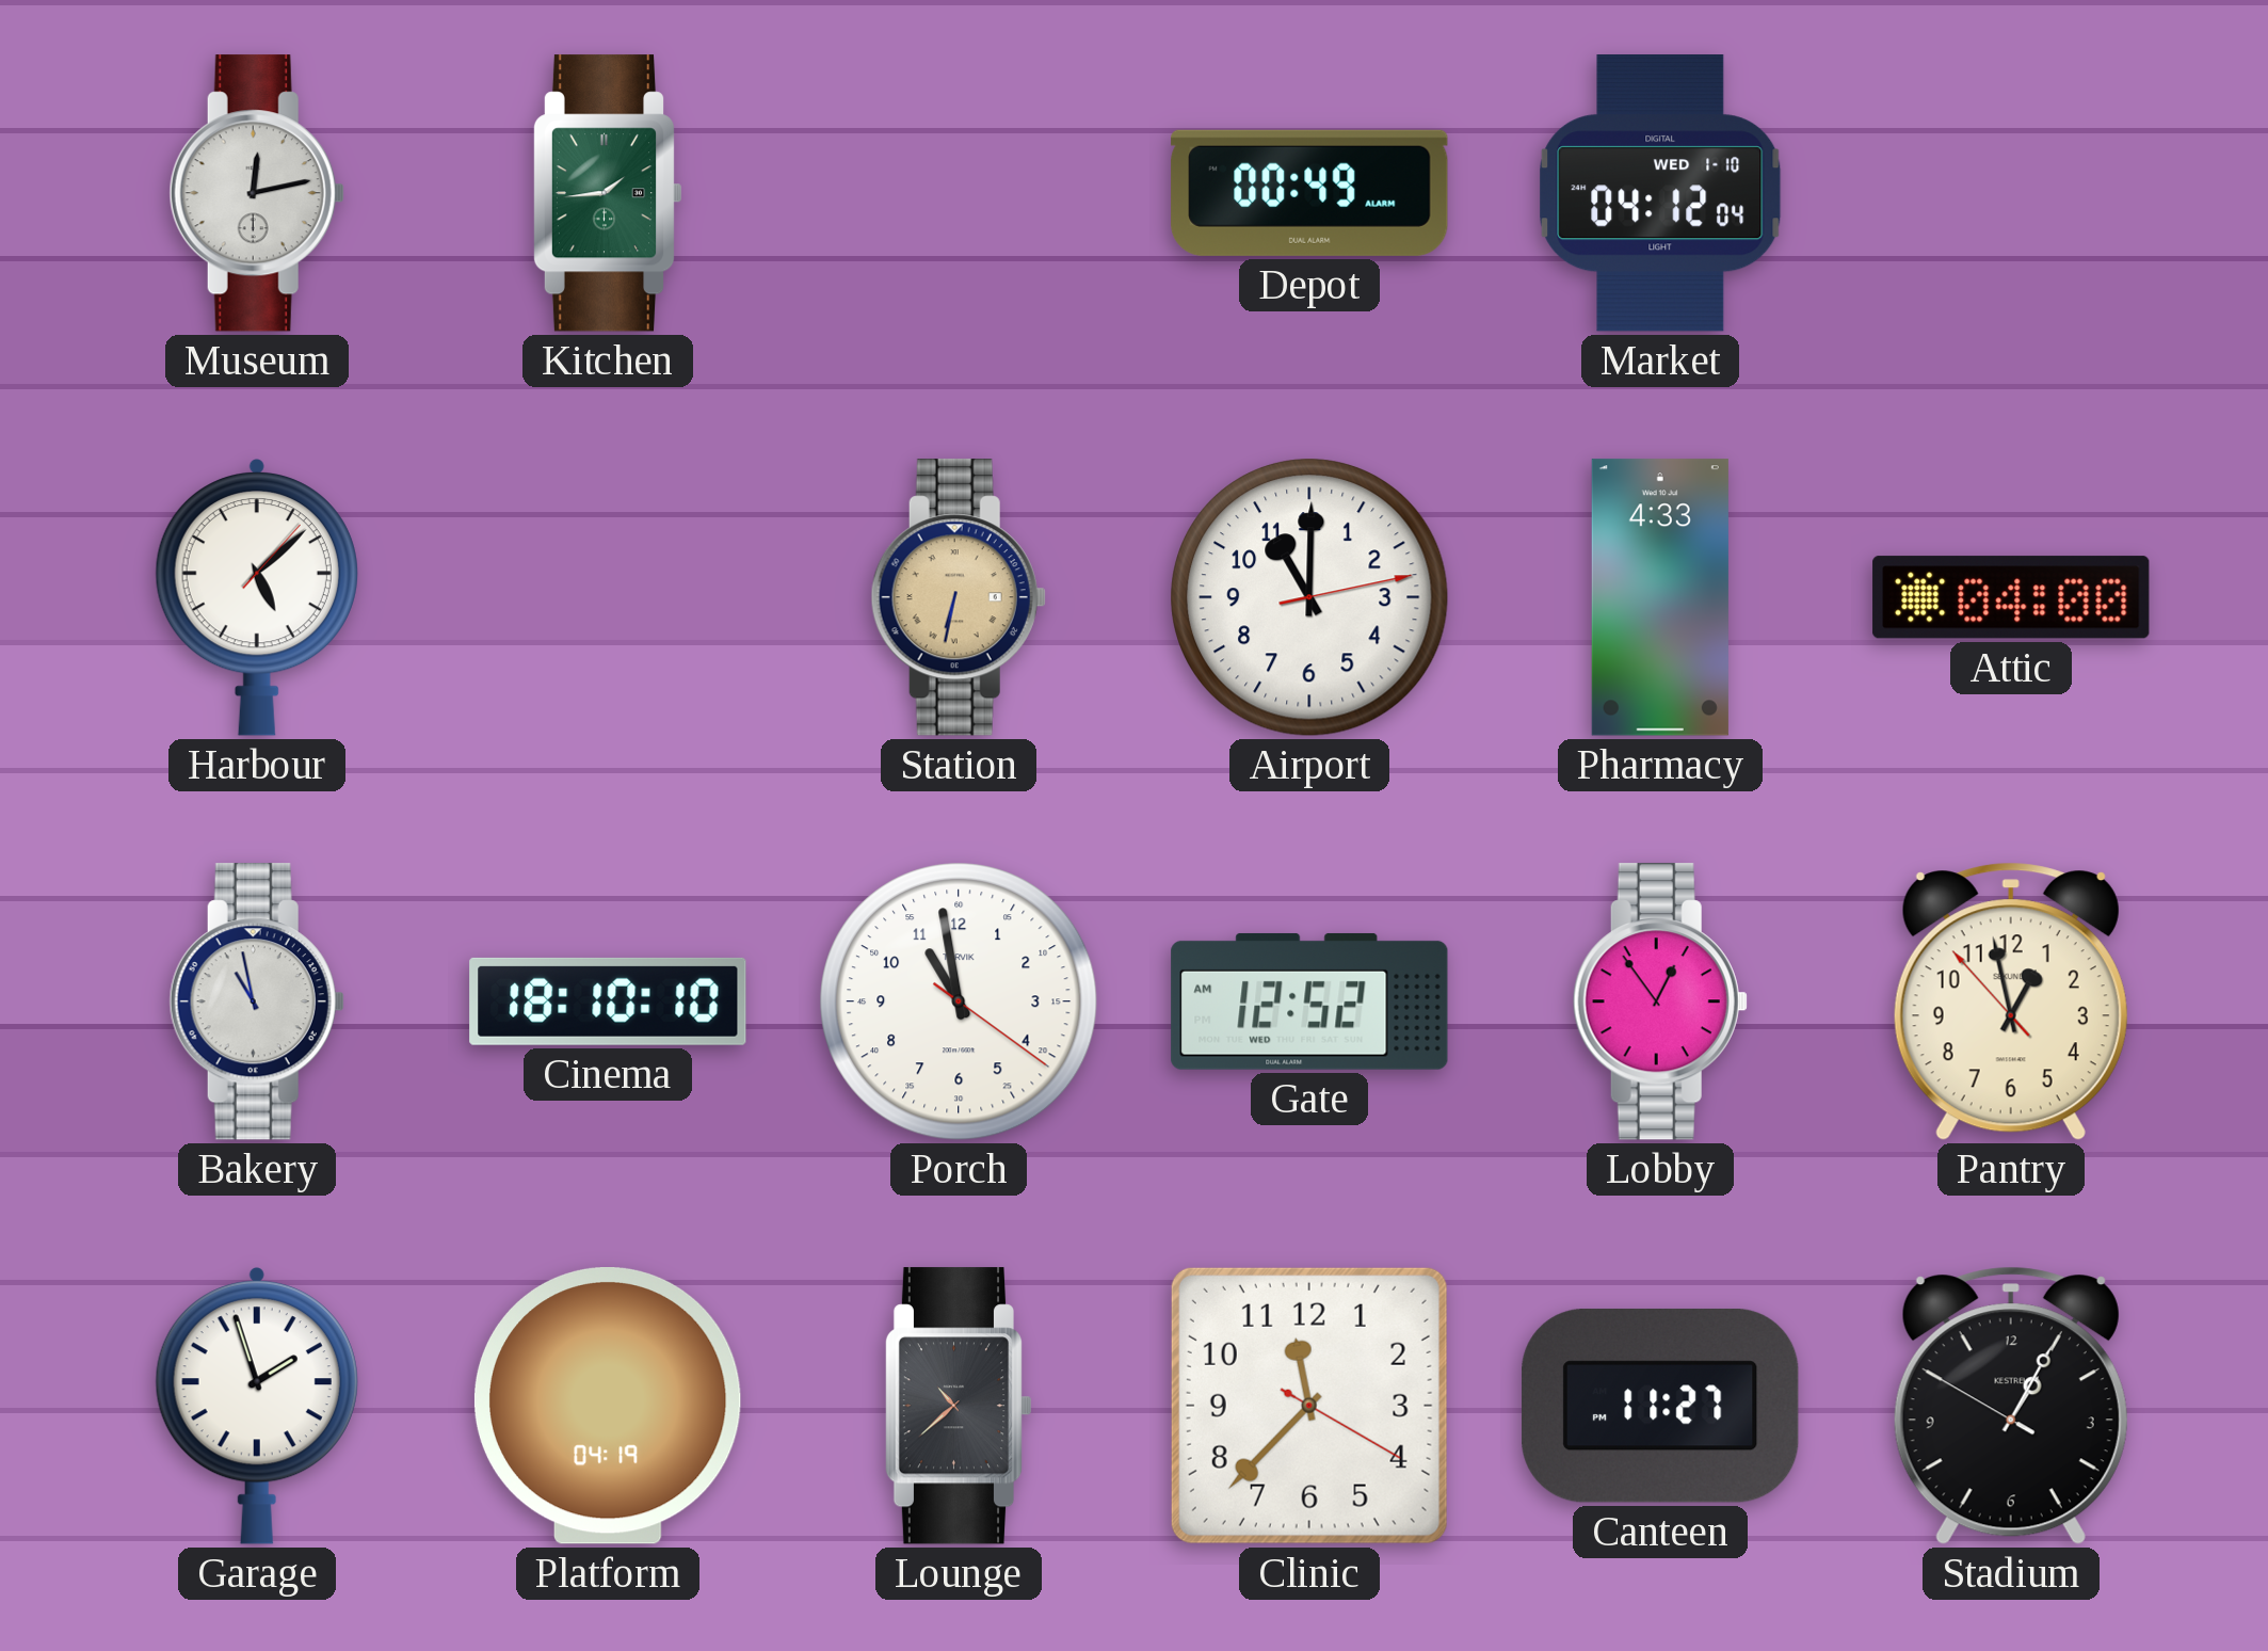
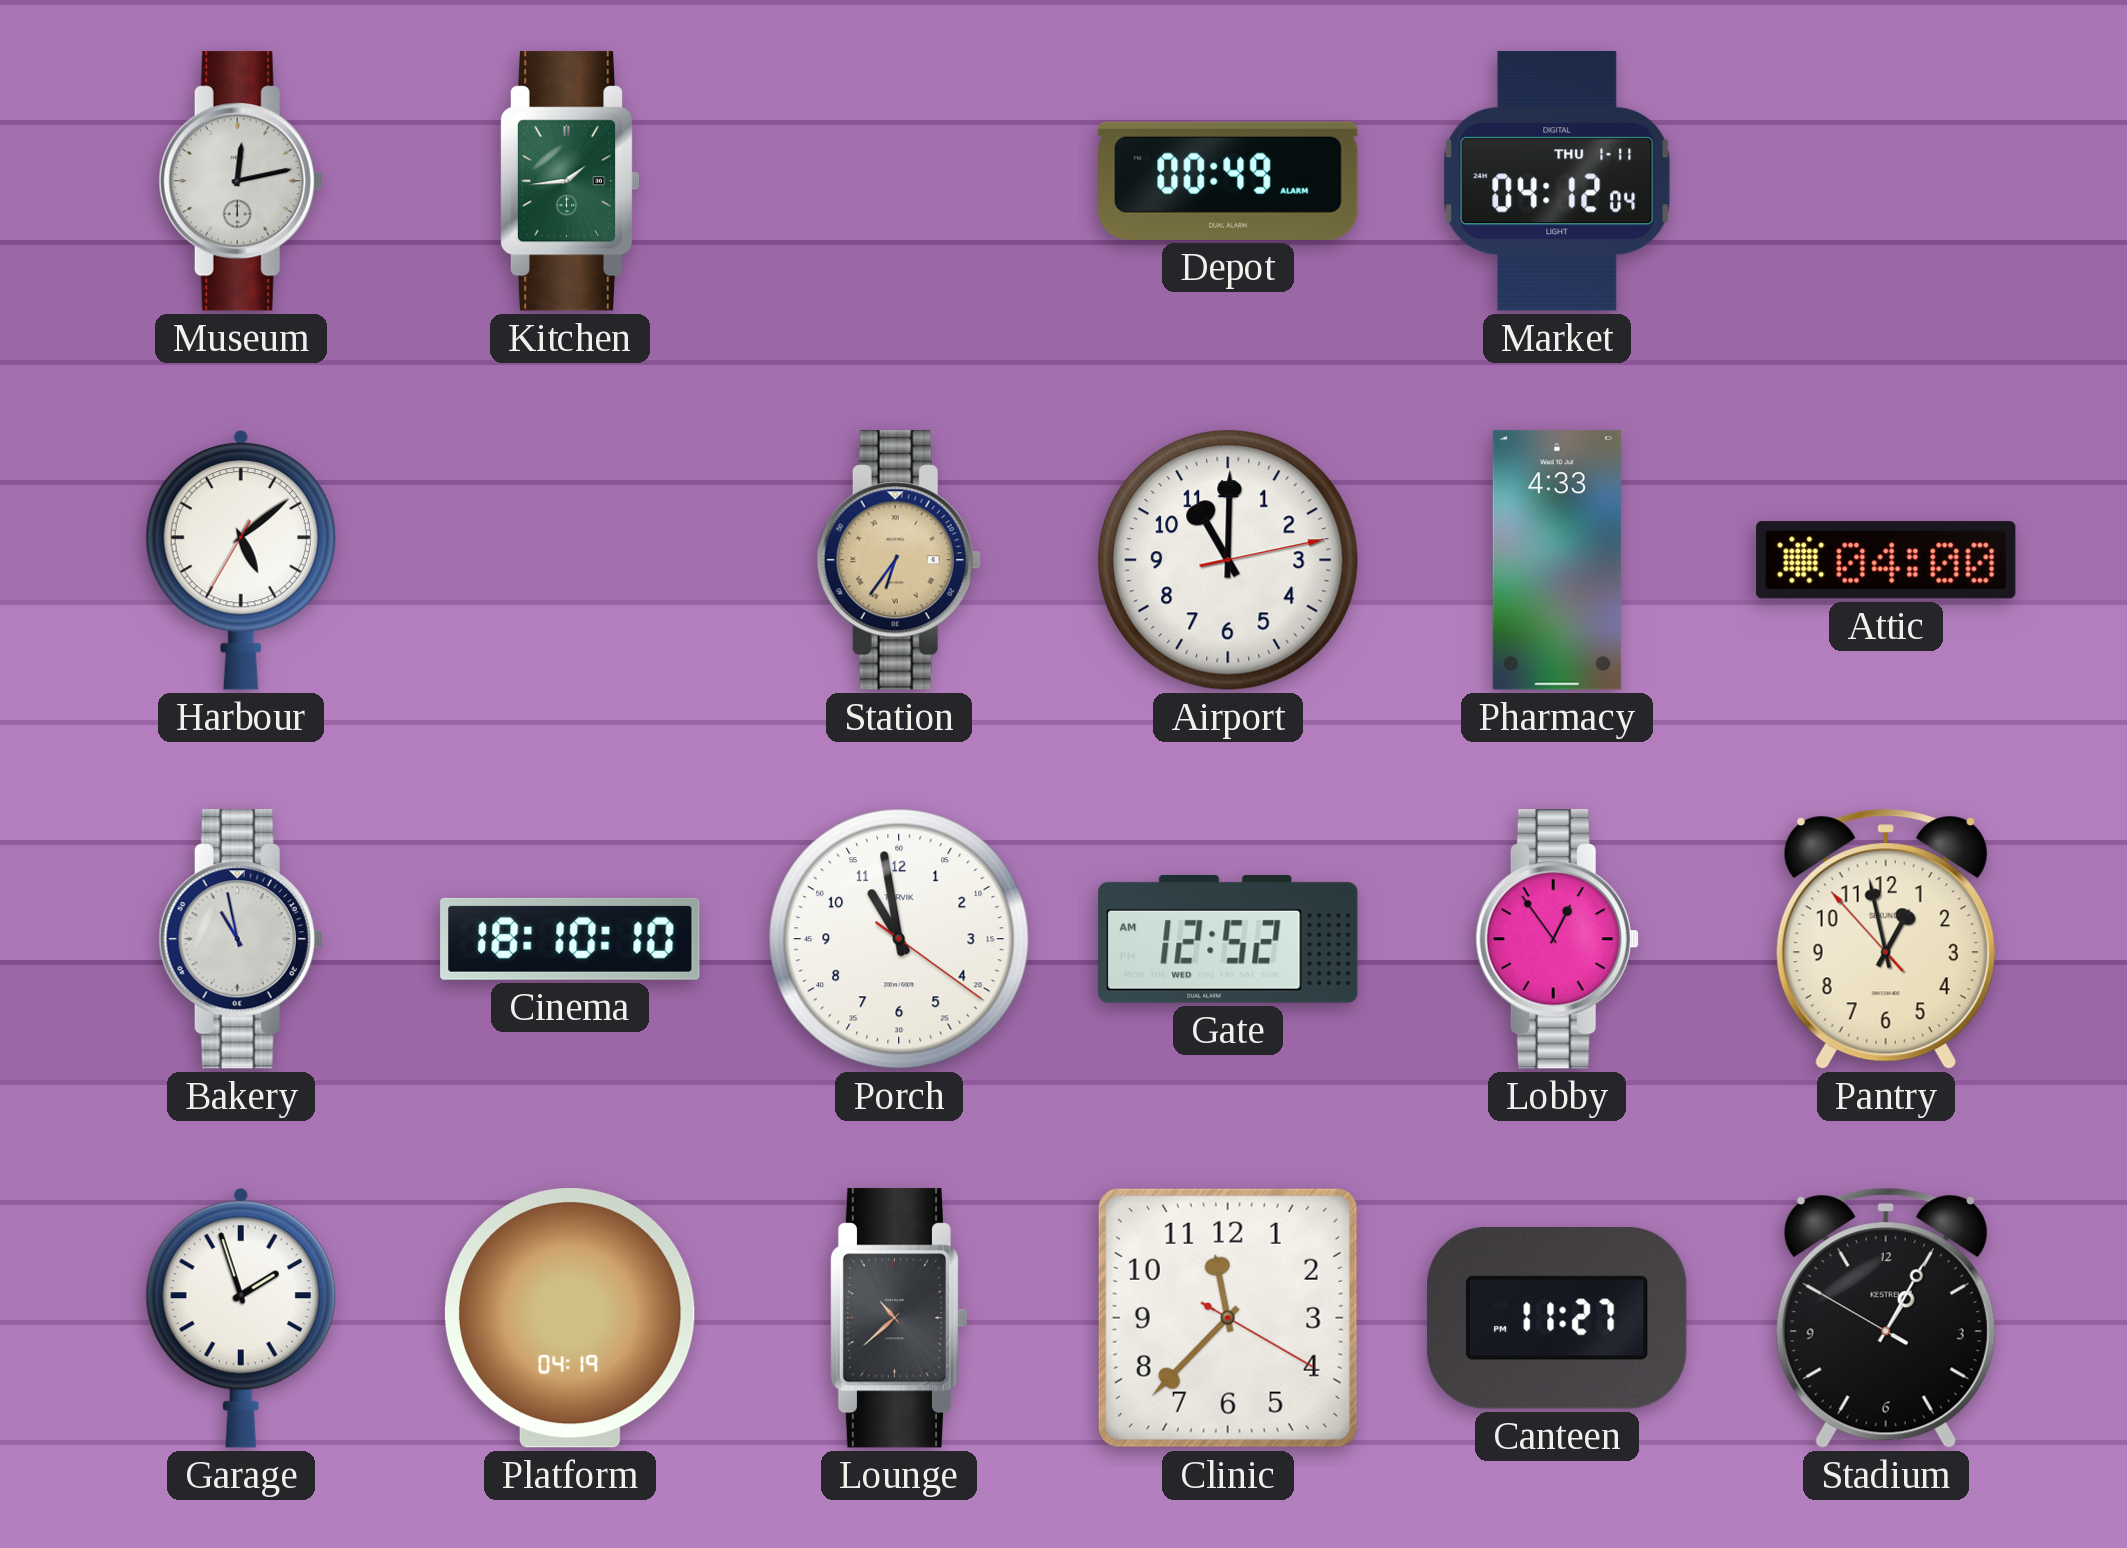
Market date: WED 1-10 -> THU 1-11
Harbour: 5:08:07 -> 5:08:35
Station: 6:32 -> 6:36
